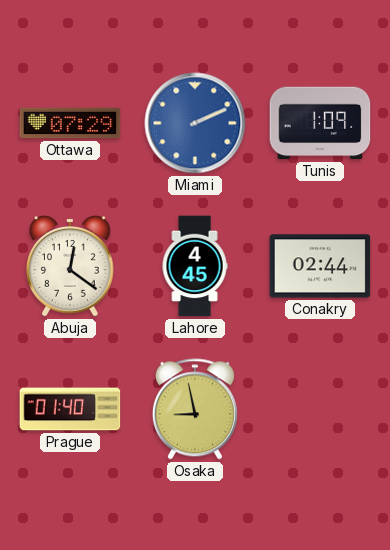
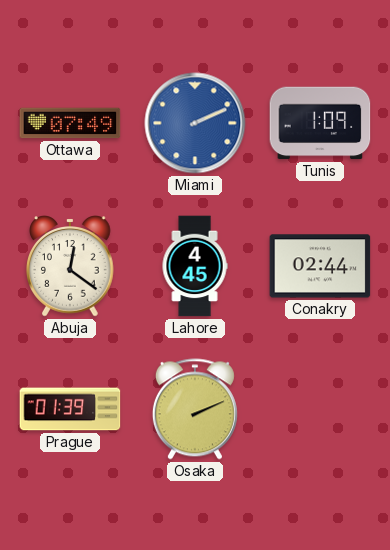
Ottawa: 07:29 -> 07:49
Prague: 01:40 -> 01:39
Osaka: 8:58 -> 2:11
